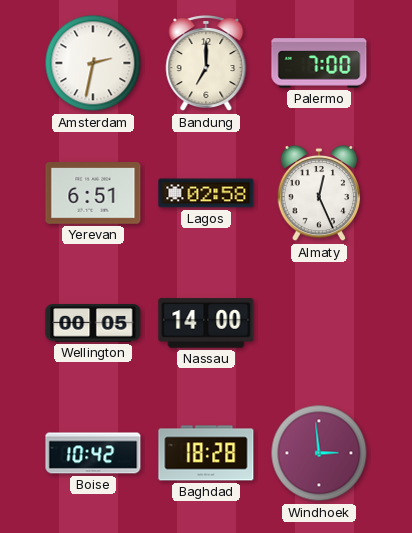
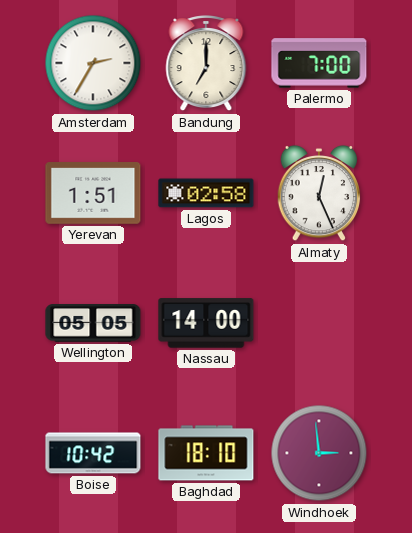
Amsterdam: 2:32 -> 2:35
Yerevan: 6:51 -> 1:51
Wellington: 00:05 -> 05:05
Baghdad: 18:28 -> 18:10
